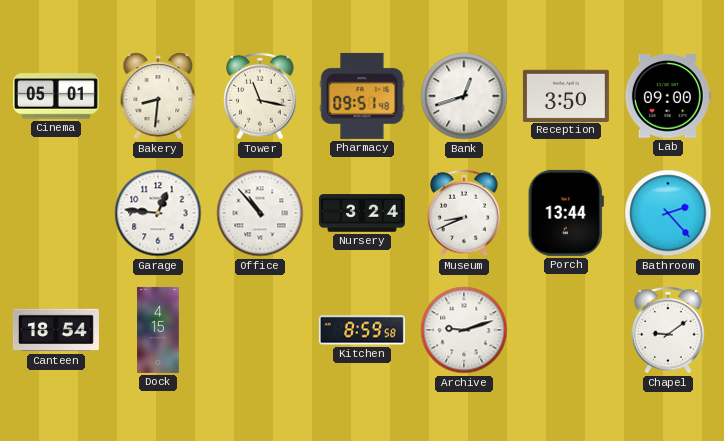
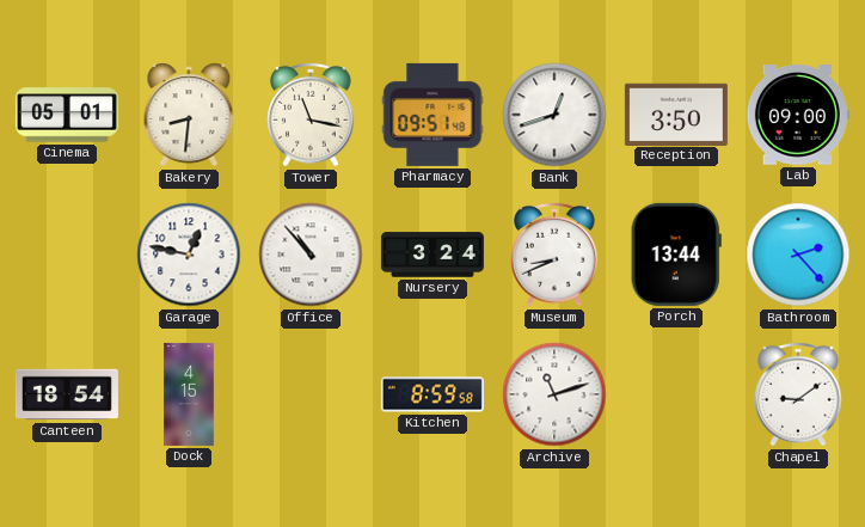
Garage: 12:46 -> 12:47
Archive: 9:12 -> 11:12
